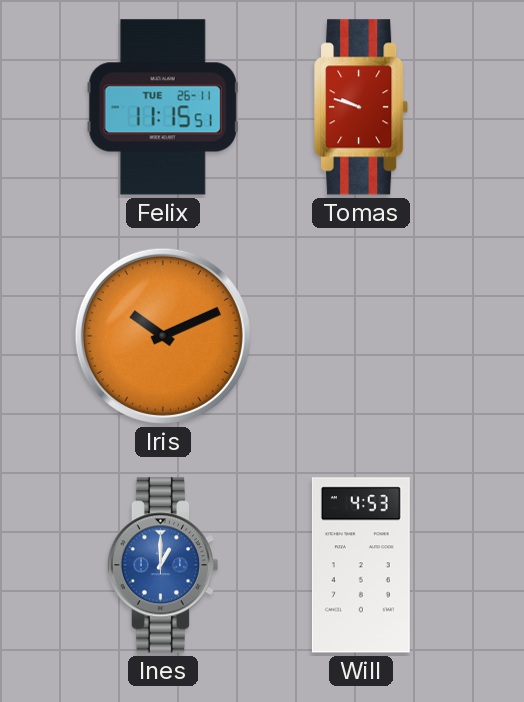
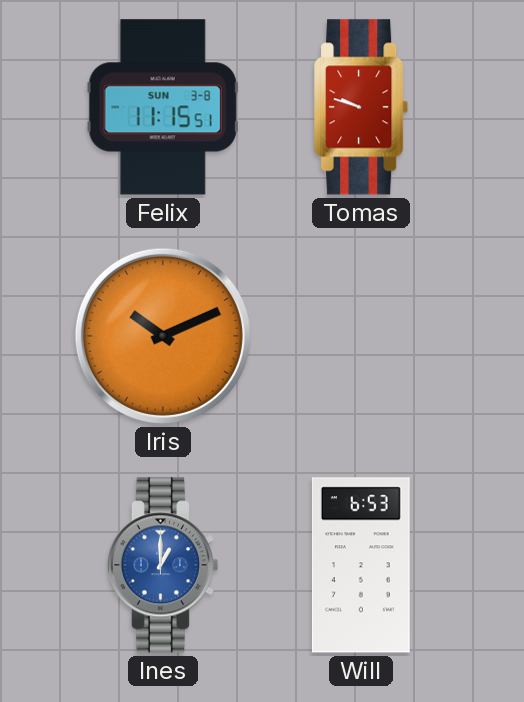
Felix date: TUE 26-11 -> SUN 3-8
Will: 4:53 -> 6:53
